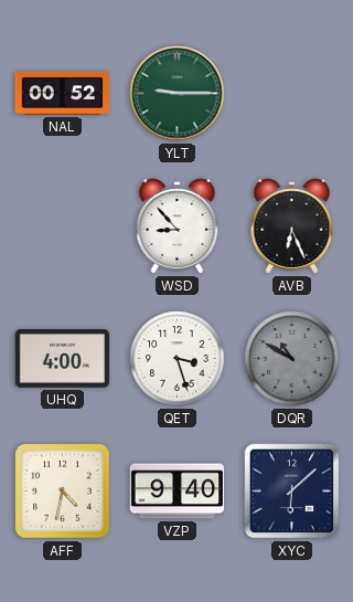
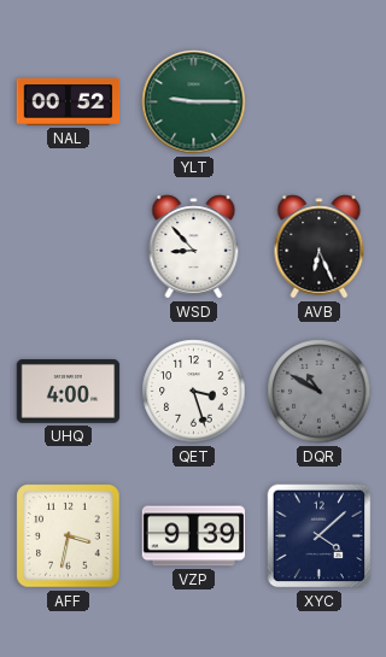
AFF: 4:32 -> 3:32
VZP: 9:40 -> 9:39
XYC: 6:08 -> 4:08
